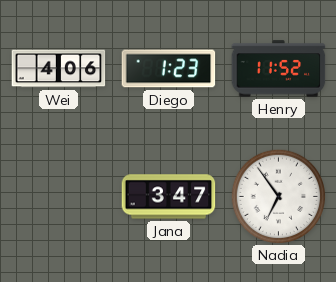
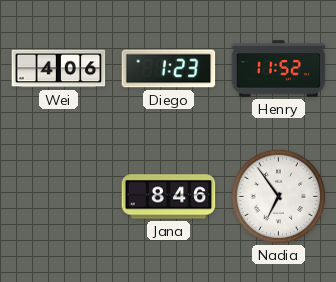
Jana: 3:47 -> 8:46
